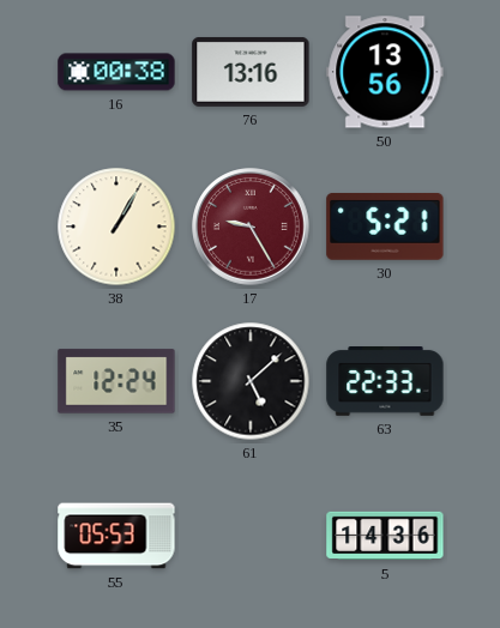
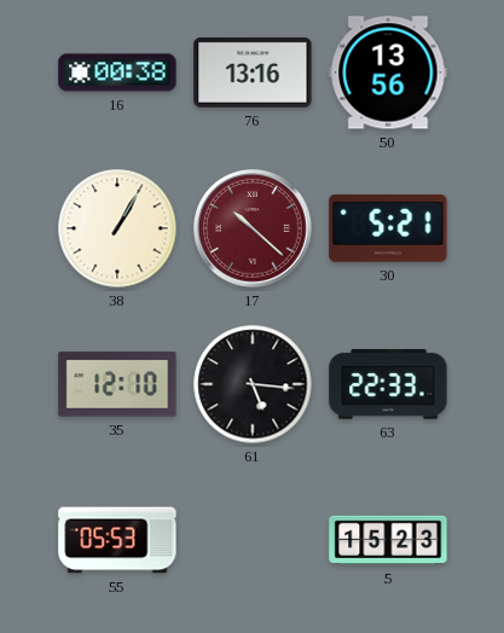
17: 9:25 -> 10:22
35: 12:24 -> 12:10
61: 5:08 -> 5:16
5: 14:36 -> 15:23
